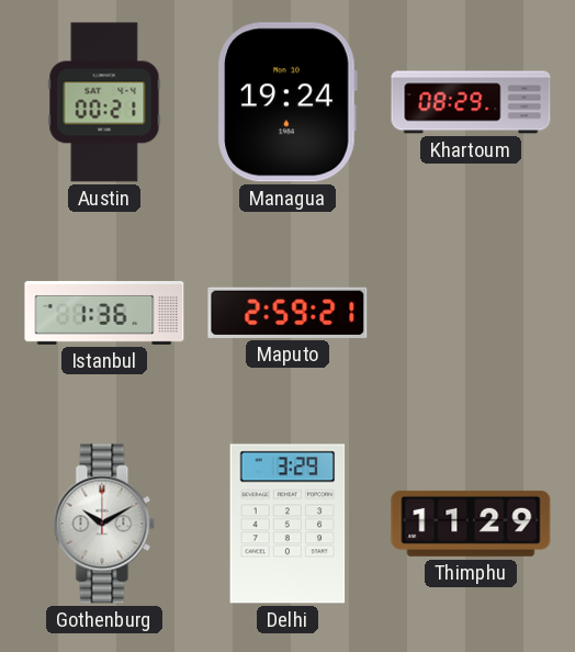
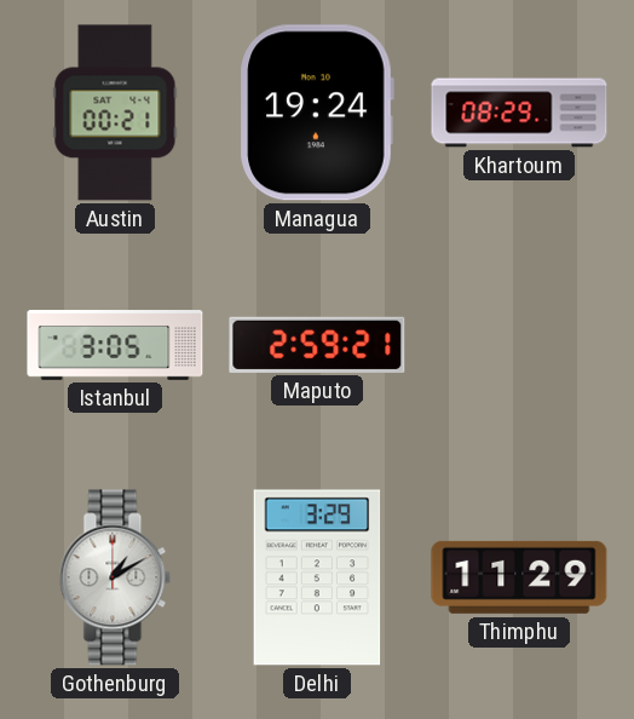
Istanbul: 1:36 -> 3:05
Gothenburg: 10:10 -> 1:10
